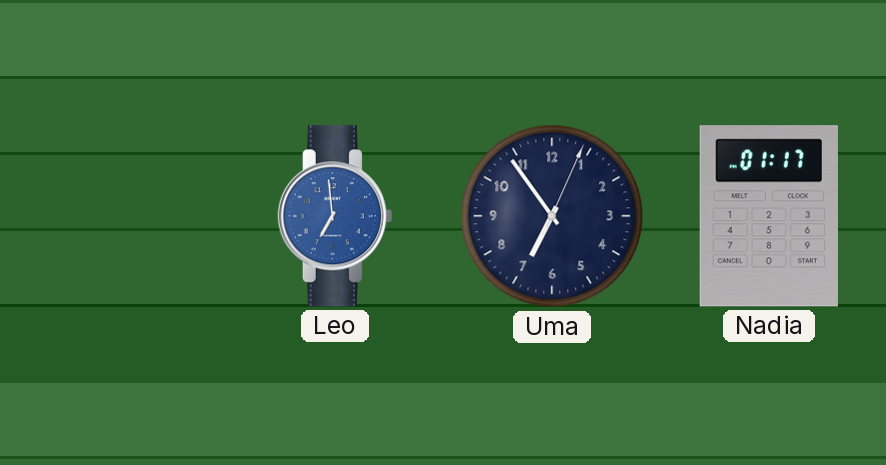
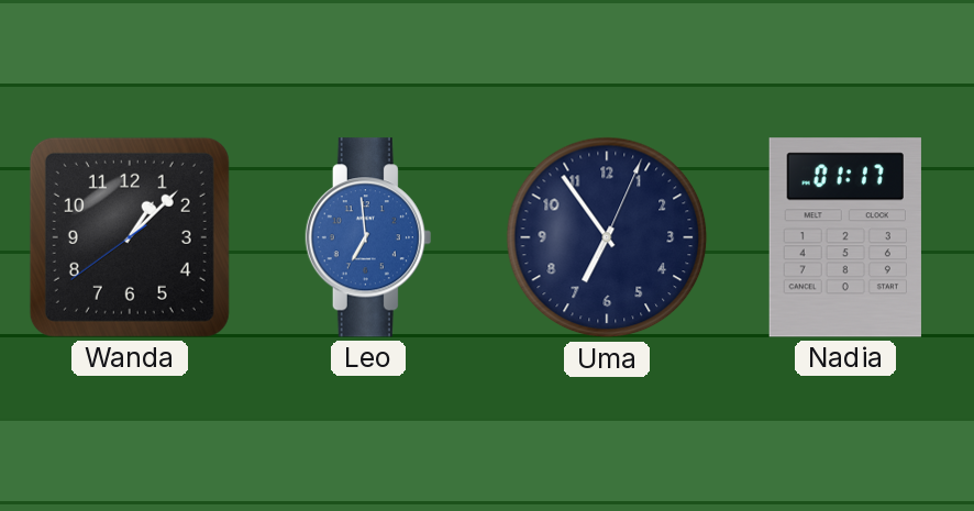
Wanda: none -> 1:07
